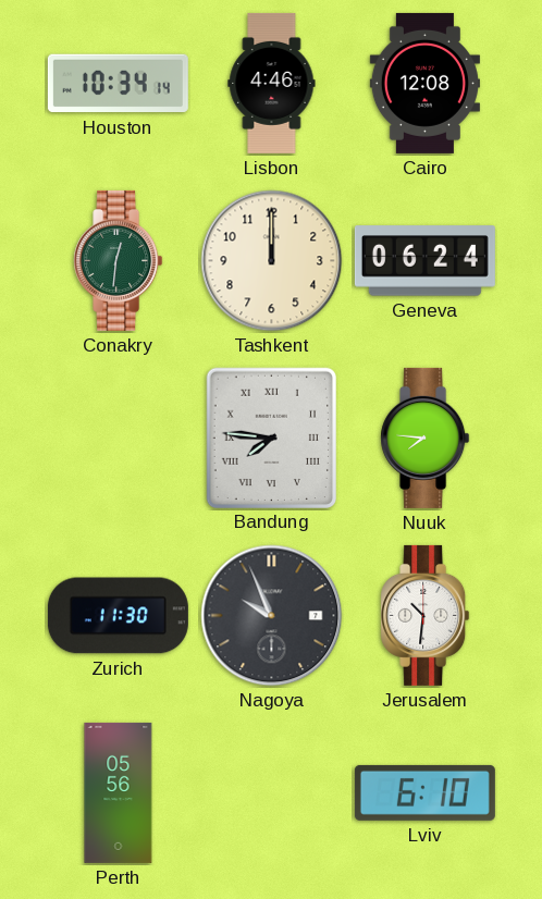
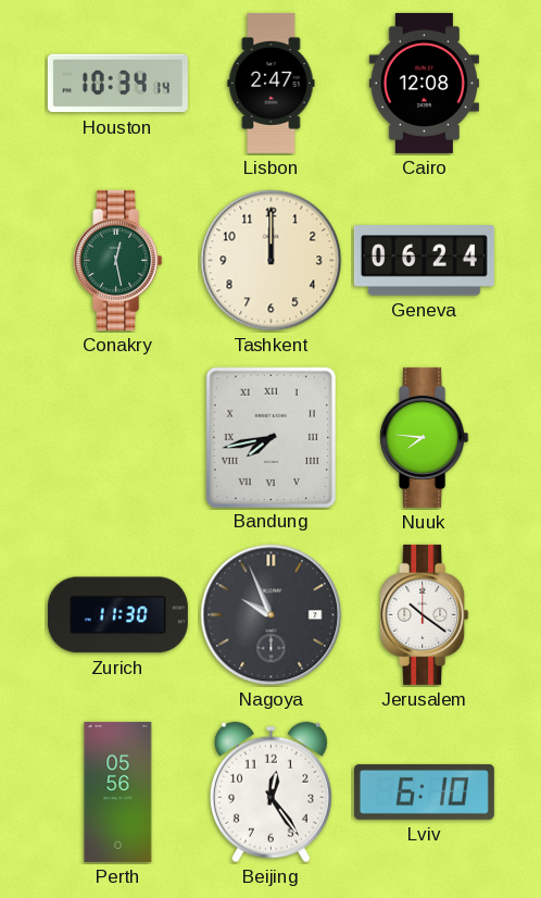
Lisbon: 4:46 -> 2:47
Conakry: 12:31 -> 12:28
Bandung: 7:46 -> 7:43
Jerusalem: 10:31 -> 10:21
Beijing: none -> 12:24
